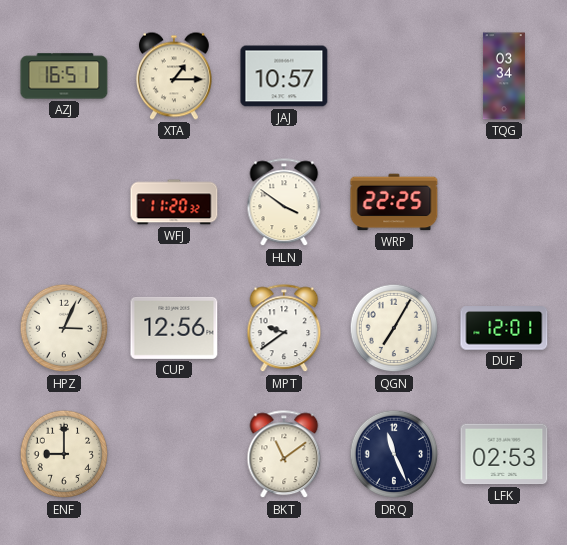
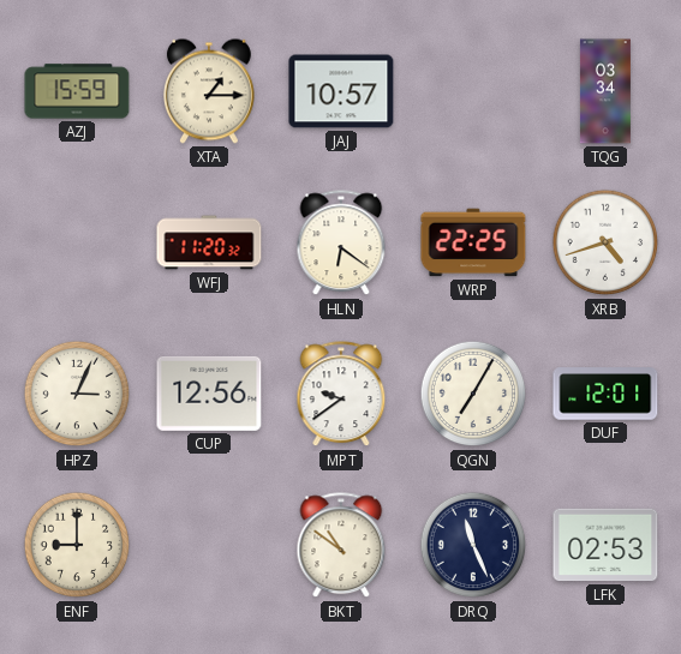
AZJ: 16:51 -> 15:59
HLN: 3:51 -> 6:21
XRB: none -> 4:42
BKT: 11:09 -> 10:51
